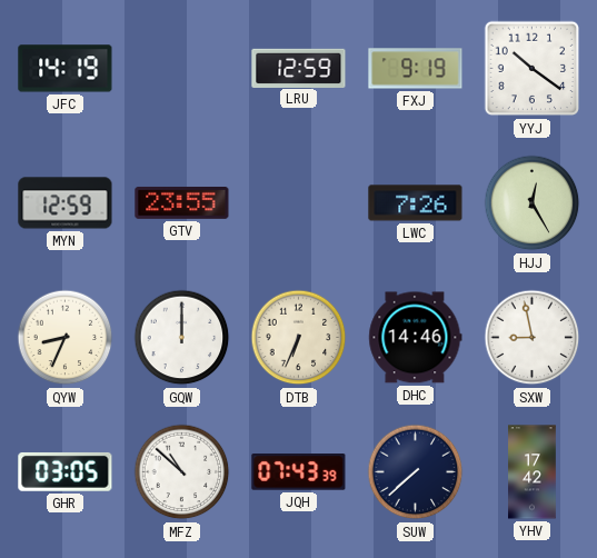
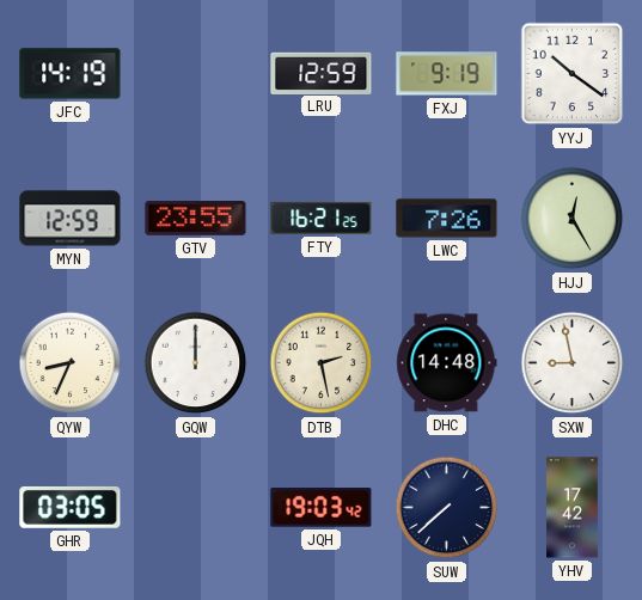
FTY: none -> 16:21
DTB: 6:34 -> 2:28
DHC: 14:46 -> 14:48
MFZ: 10:52 -> none
JQH: 07:43 -> 19:03
